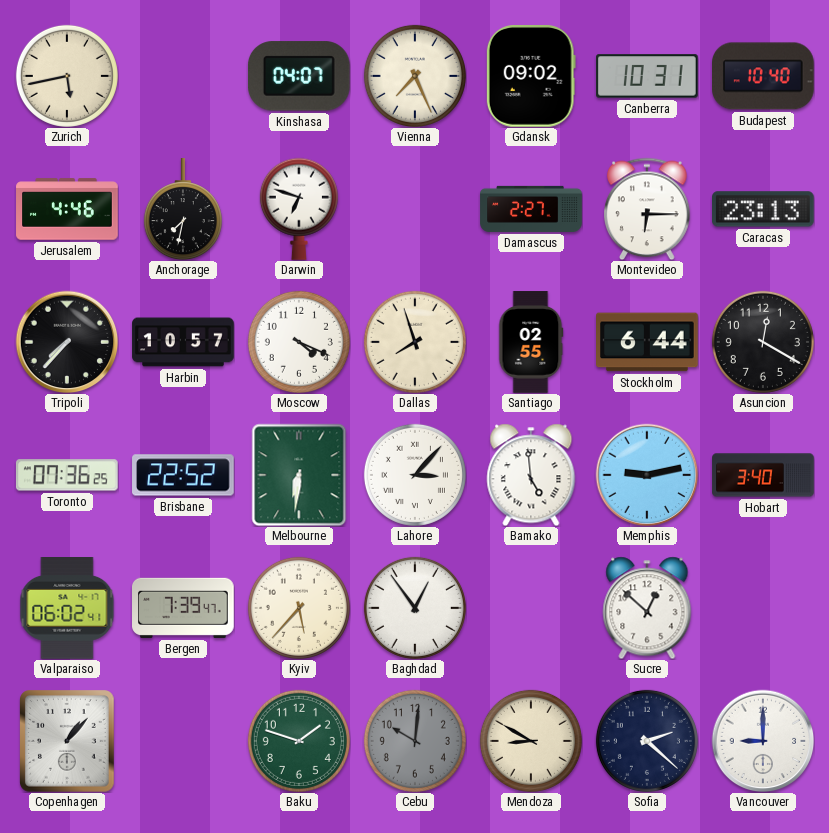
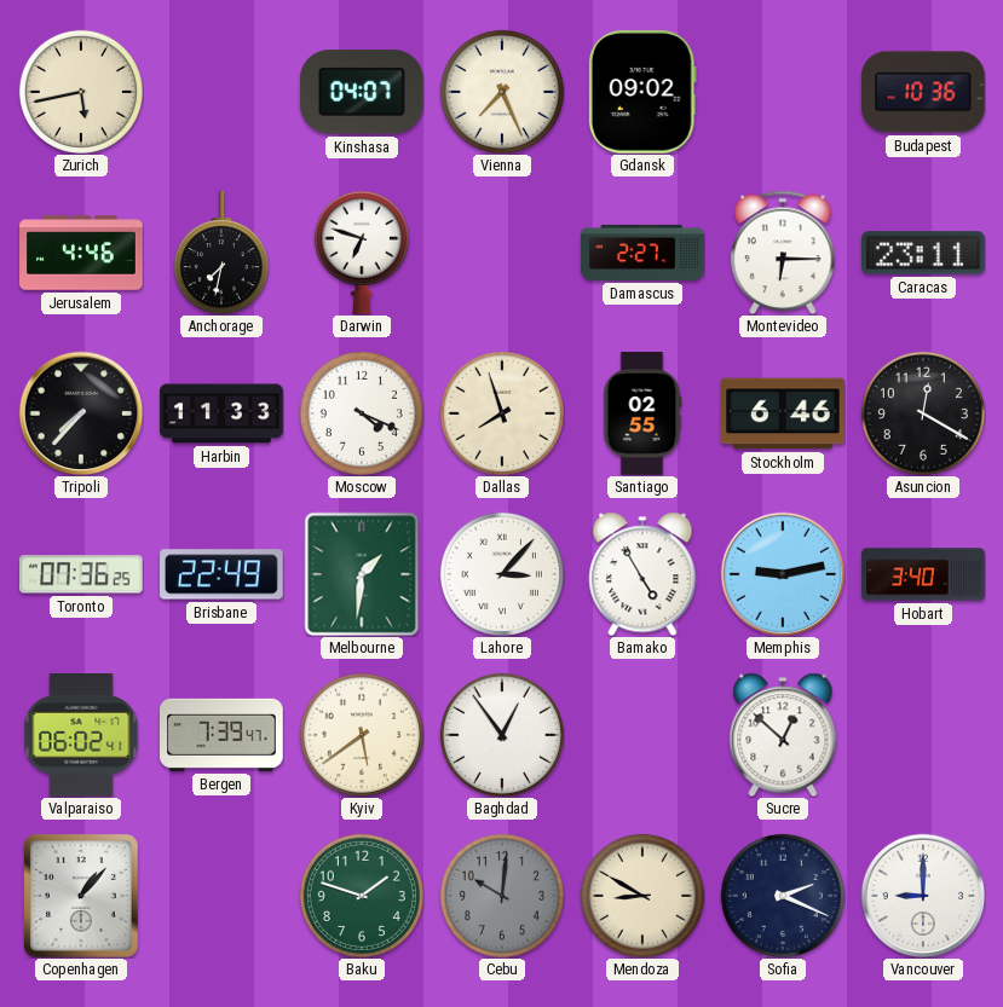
Canberra: 10:31 -> none
Budapest: 10:40 -> 10:36
Caracas: 23:13 -> 23:11
Harbin: 10:57 -> 11:33
Stockholm: 6:44 -> 6:46
Brisbane: 22:52 -> 22:49
Melbourne: 6:31 -> 1:31
Bamako: 4:59 -> 4:55
Kyiv: 5:37 -> 5:39
Sofia: 2:22 -> 2:19
